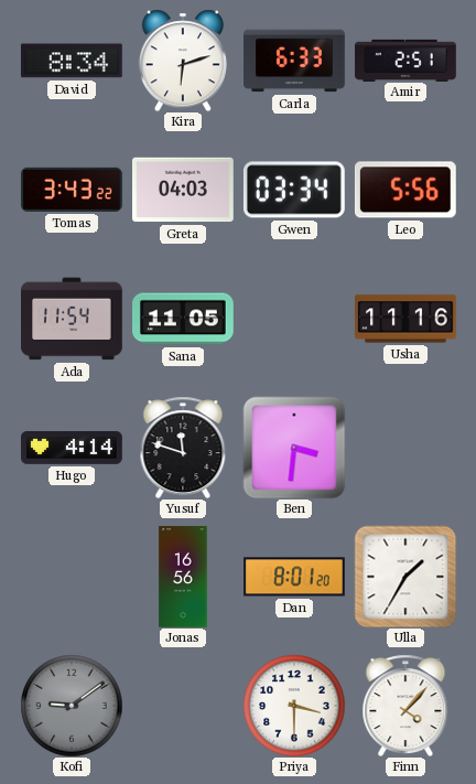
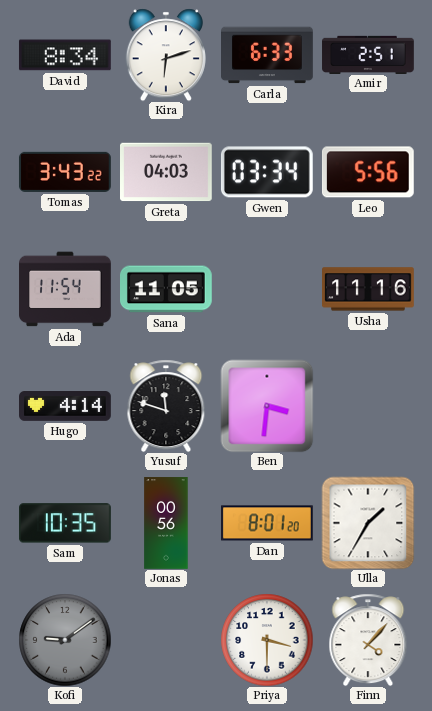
Sam: none -> 10:35
Jonas: 16:56 -> 00:56
